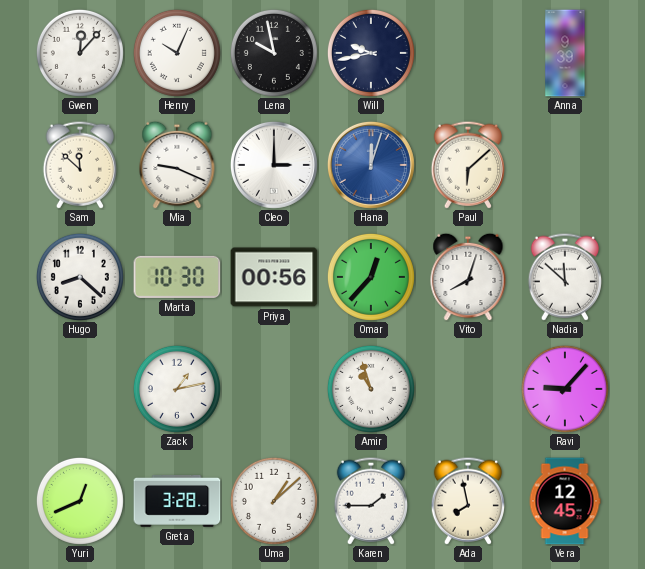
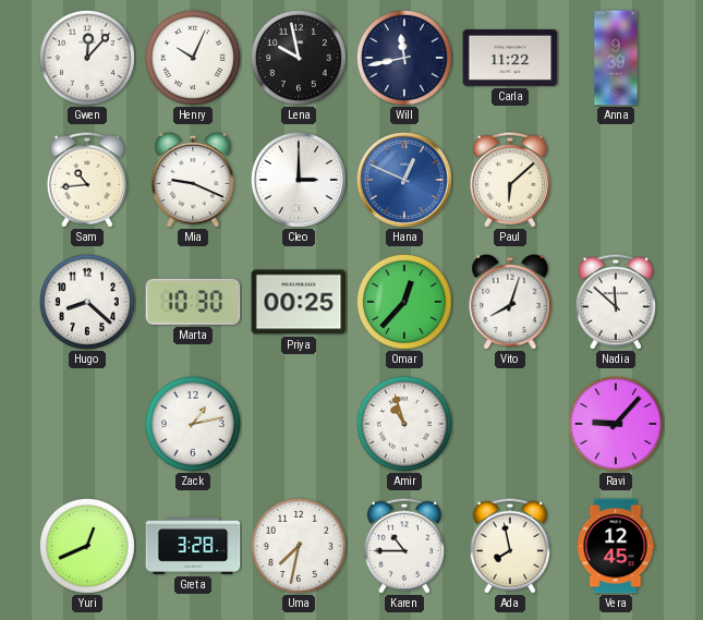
Will: 9:43 -> 11:43
Carla: none -> 11:22
Sam: 11:52 -> 10:44
Hana: 12:03 -> 12:49
Priya: 00:56 -> 00:25
Uma: 1:08 -> 7:32
Karen: 1:45 -> 10:45
